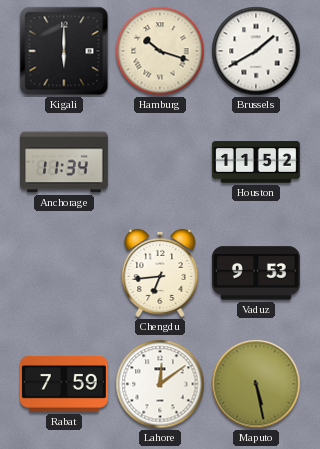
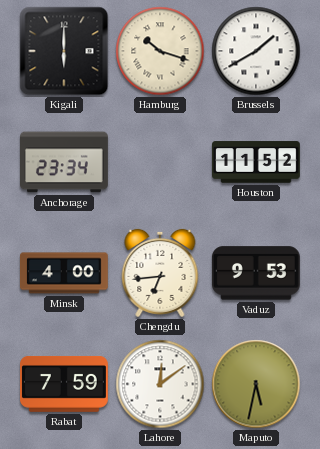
Anchorage: 11:34 -> 23:34
Minsk: none -> 4:00
Maputo: 5:28 -> 5:32
